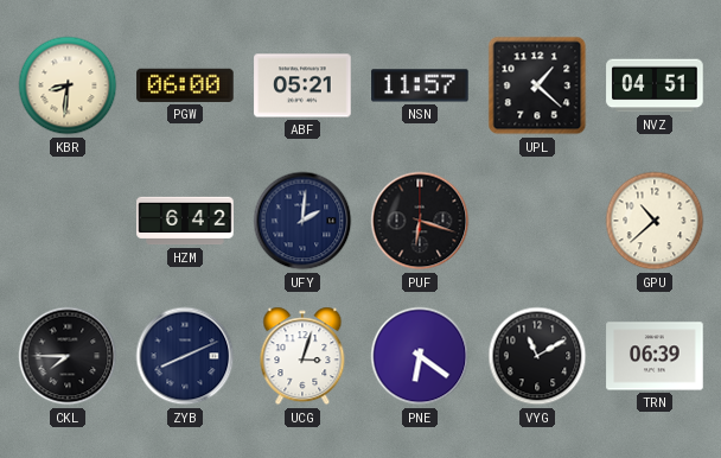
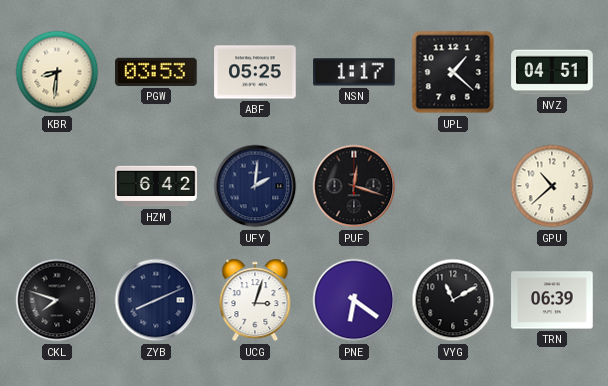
PGW: 06:00 -> 03:53
ABF: 05:21 -> 05:25
NSN: 11:57 -> 1:17
PUF: 6:18 -> 12:18
CKL: 7:45 -> 7:48
